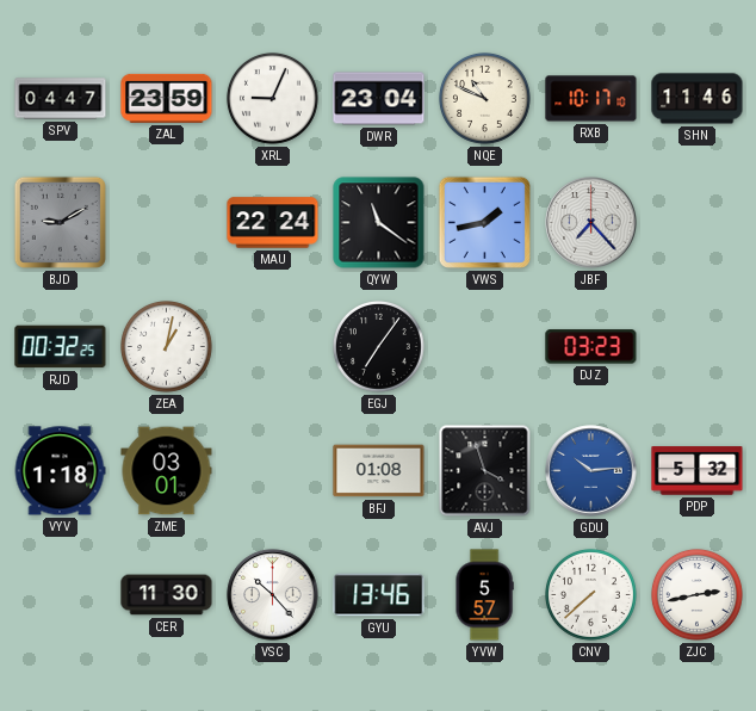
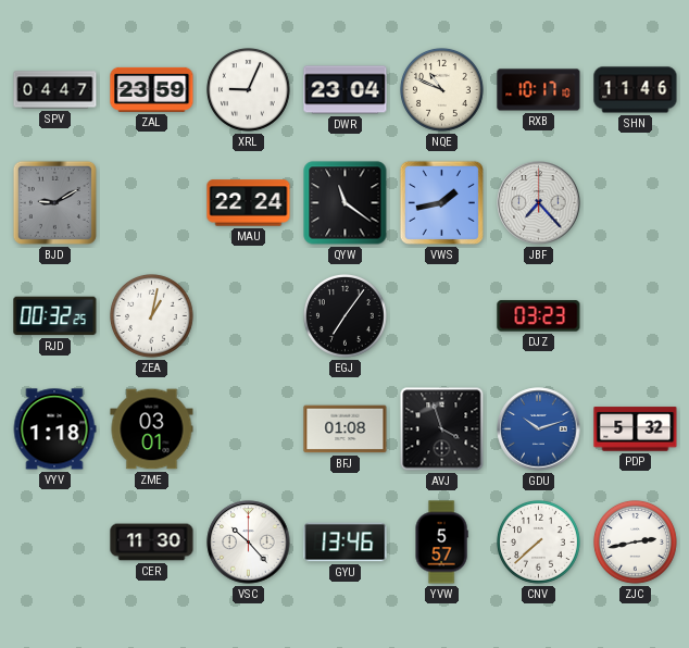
GDU: 10:14 -> 10:12
